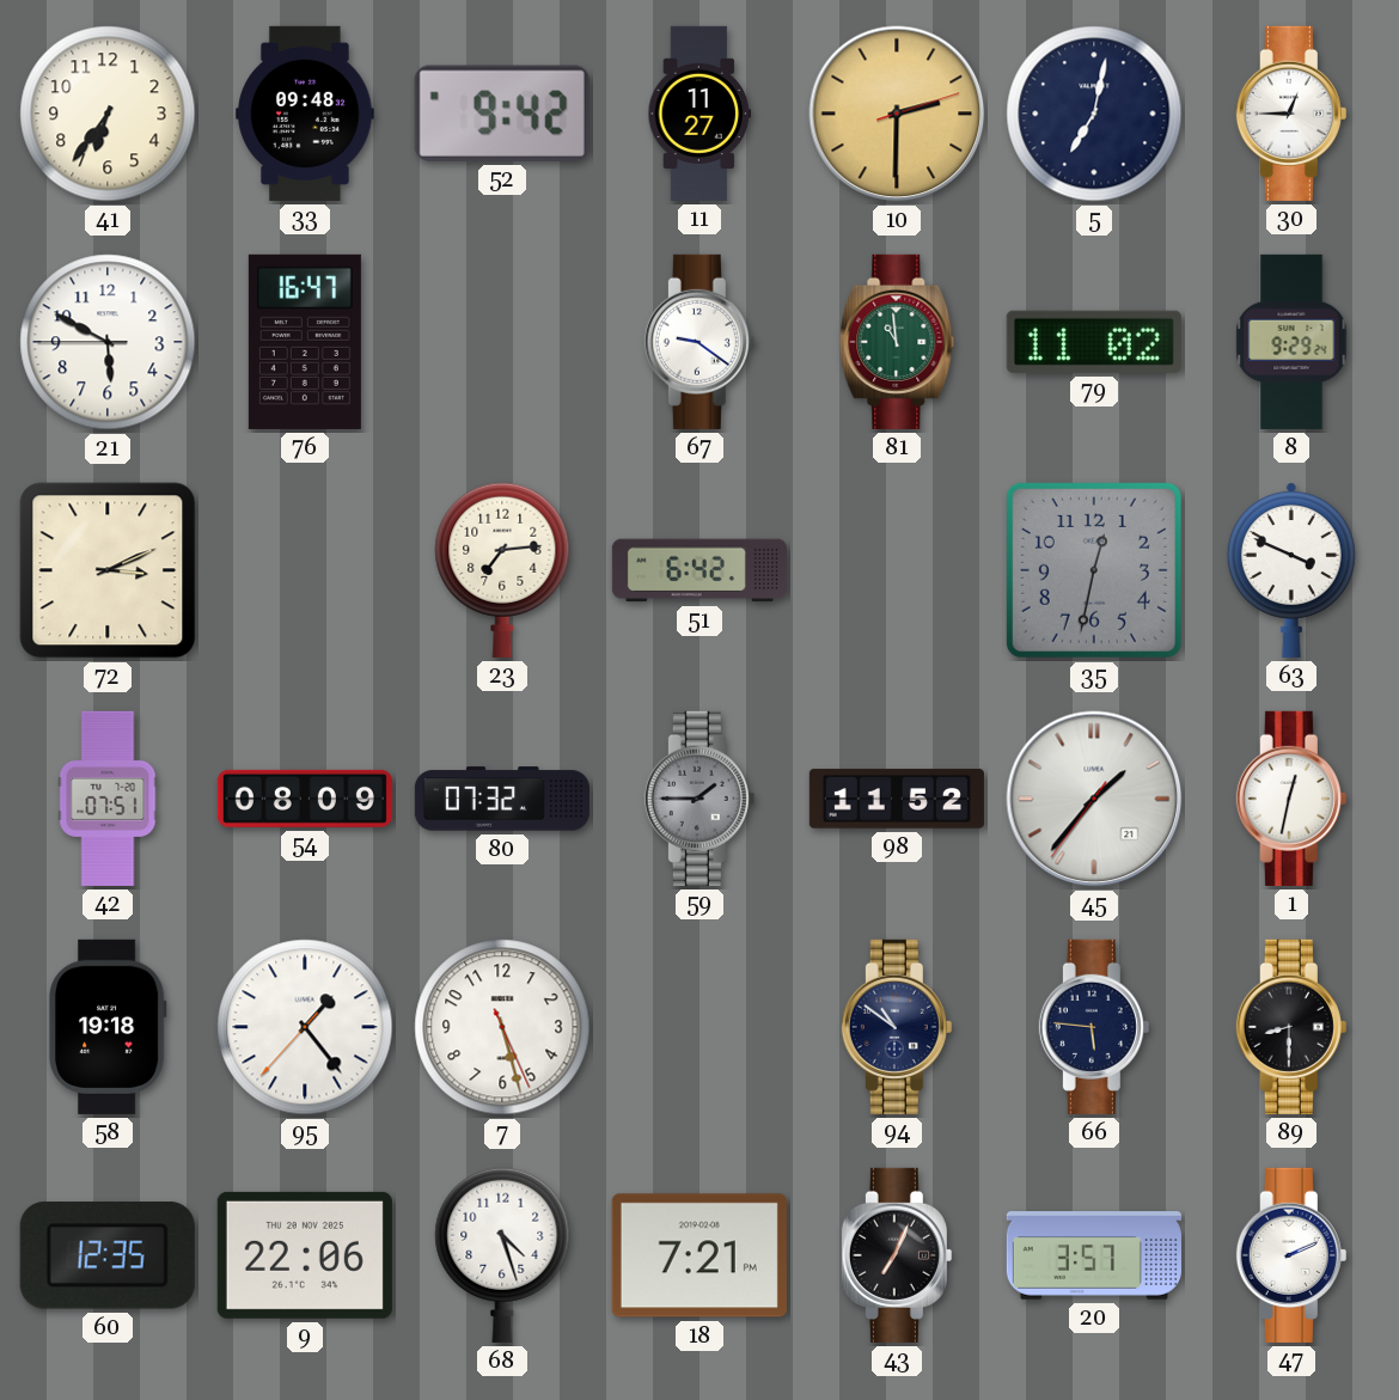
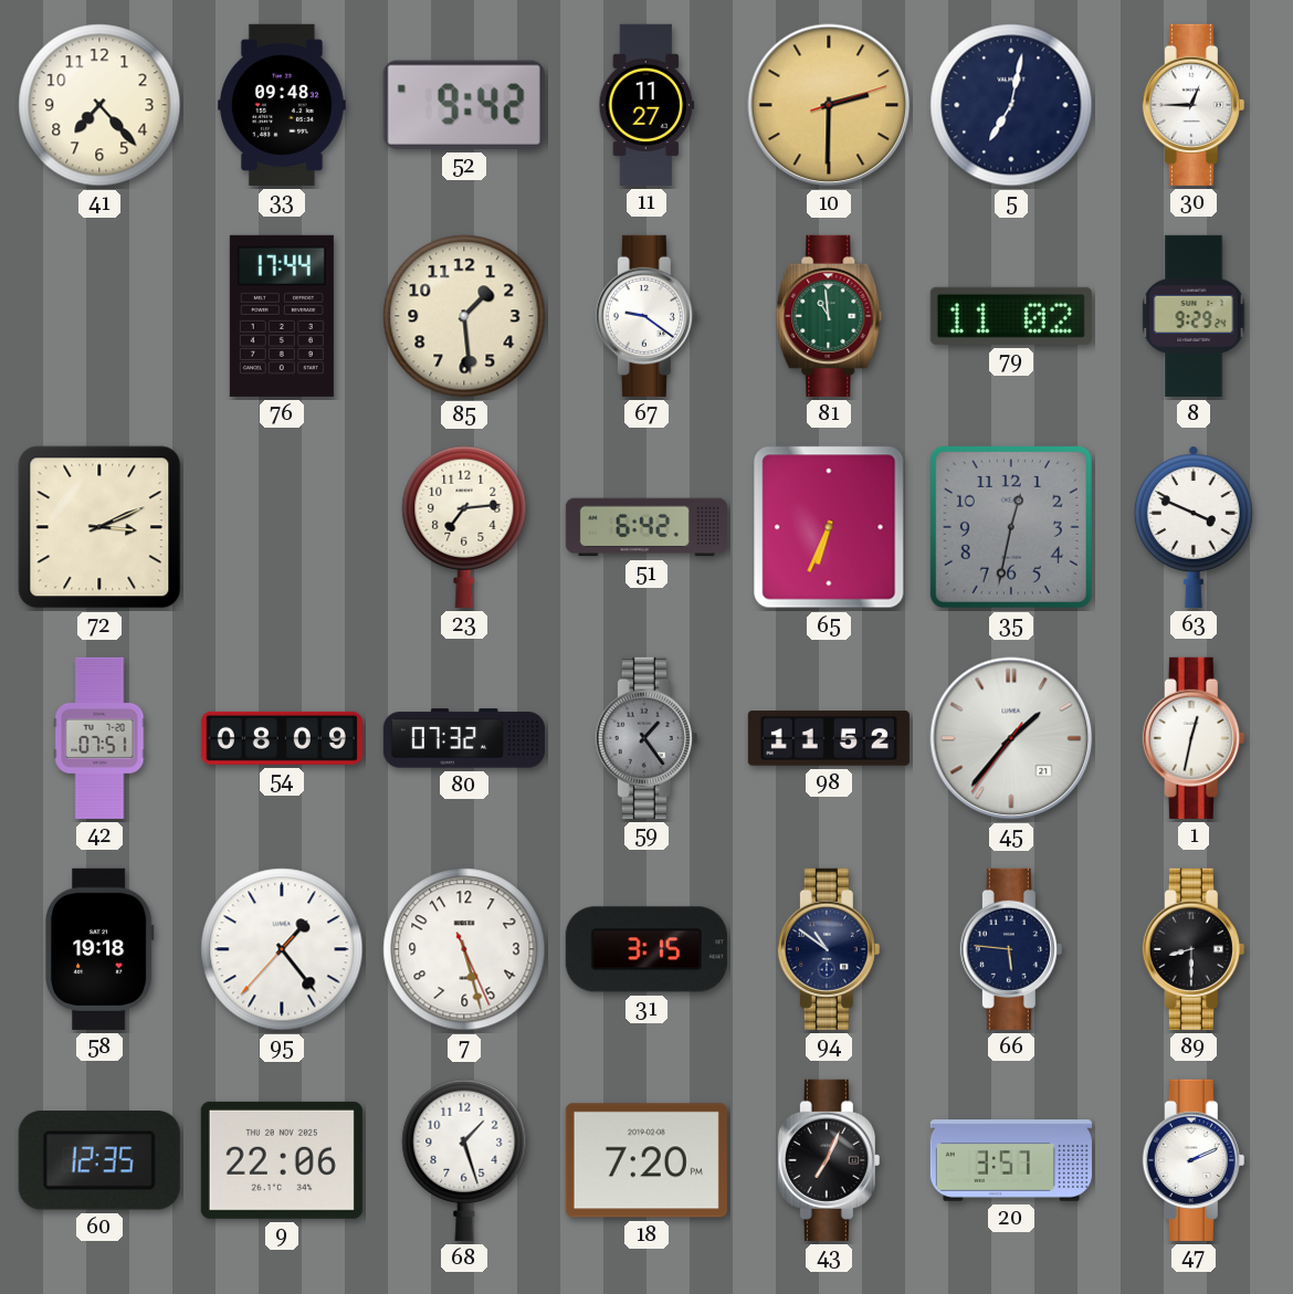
41: 6:36 -> 7:23
21: 5:49 -> none
76: 16:47 -> 17:44
85: none -> 1:29
65: none -> 6:34
59: 1:45 -> 1:24
31: none -> 3:15
68: 4:27 -> 1:27
18: 7:21 -> 7:20
